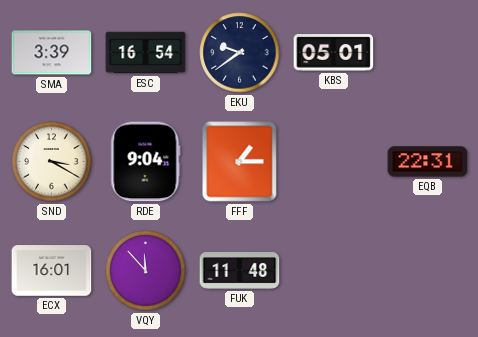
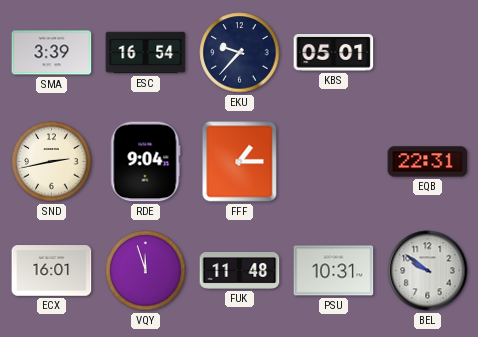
EKU: 9:39 -> 9:37
SND: 3:20 -> 2:43
VQY: 11:53 -> 11:57
PSU: none -> 10:31
BEL: none -> 9:51
